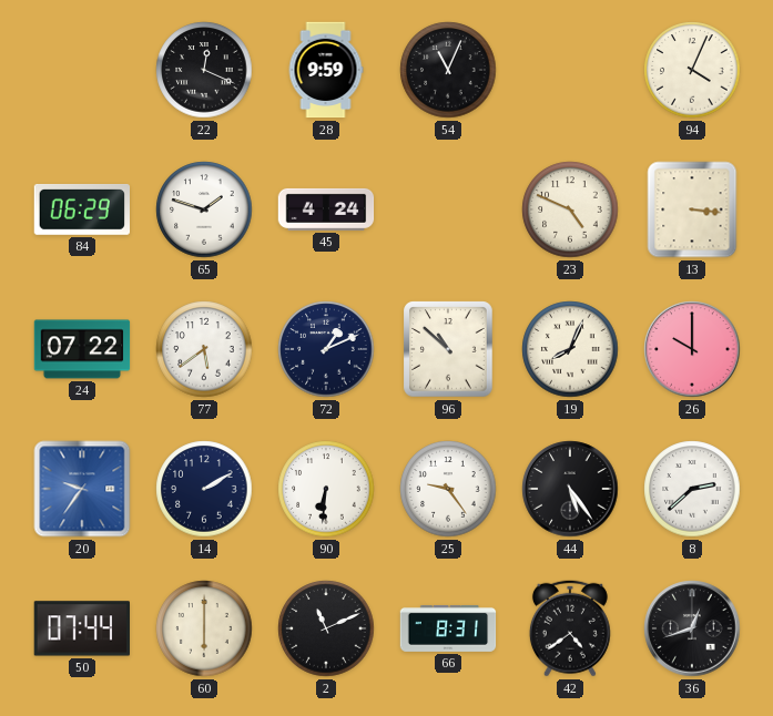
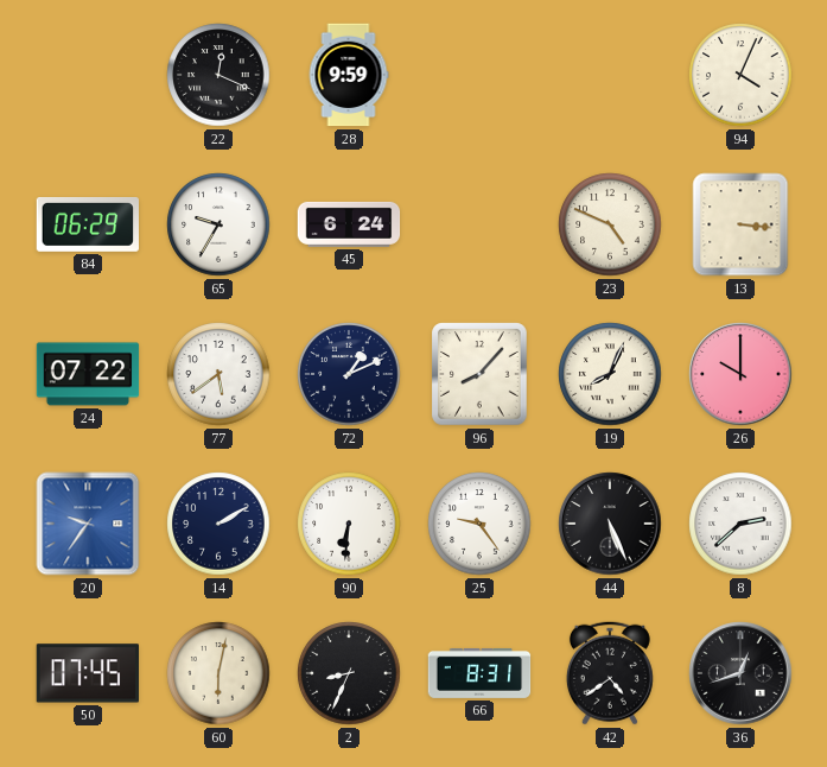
54: 11:04 -> none
65: 1:48 -> 9:35
45: 4:24 -> 6:24
96: 10:52 -> 8:07
44: 5:24 -> 5:26
50: 07:44 -> 07:45
60: 6:00 -> 6:02
2: 11:11 -> 8:34
